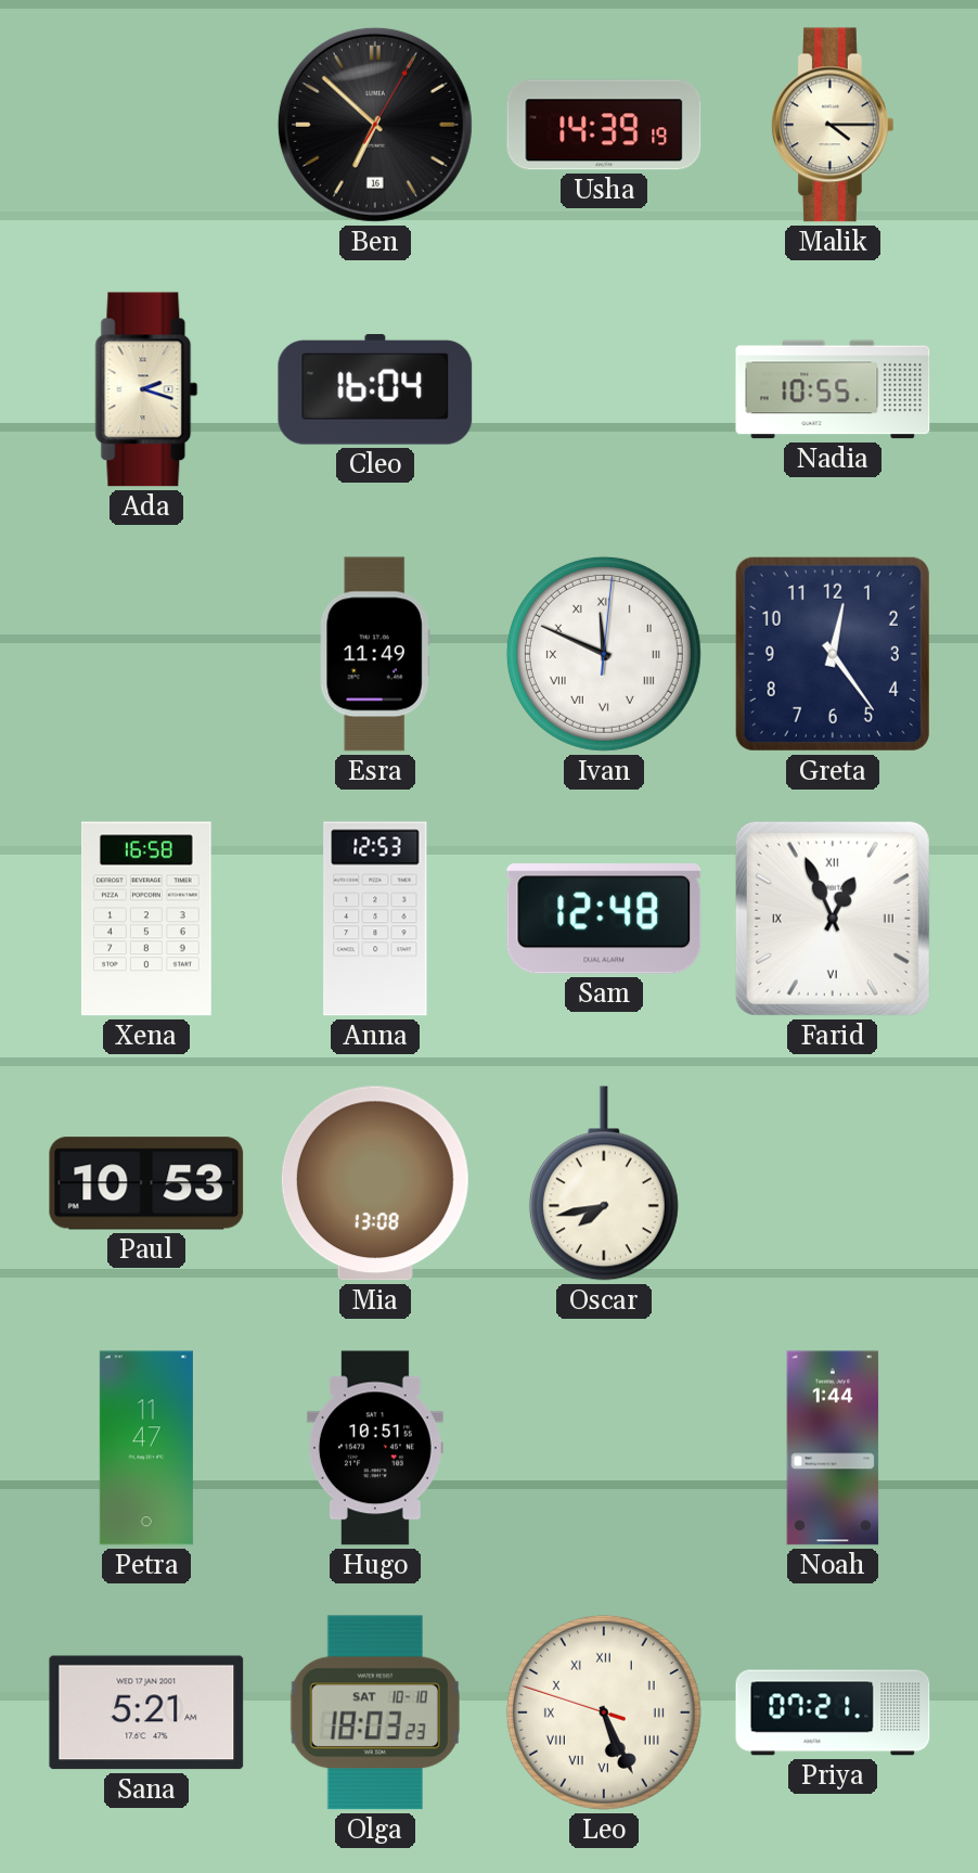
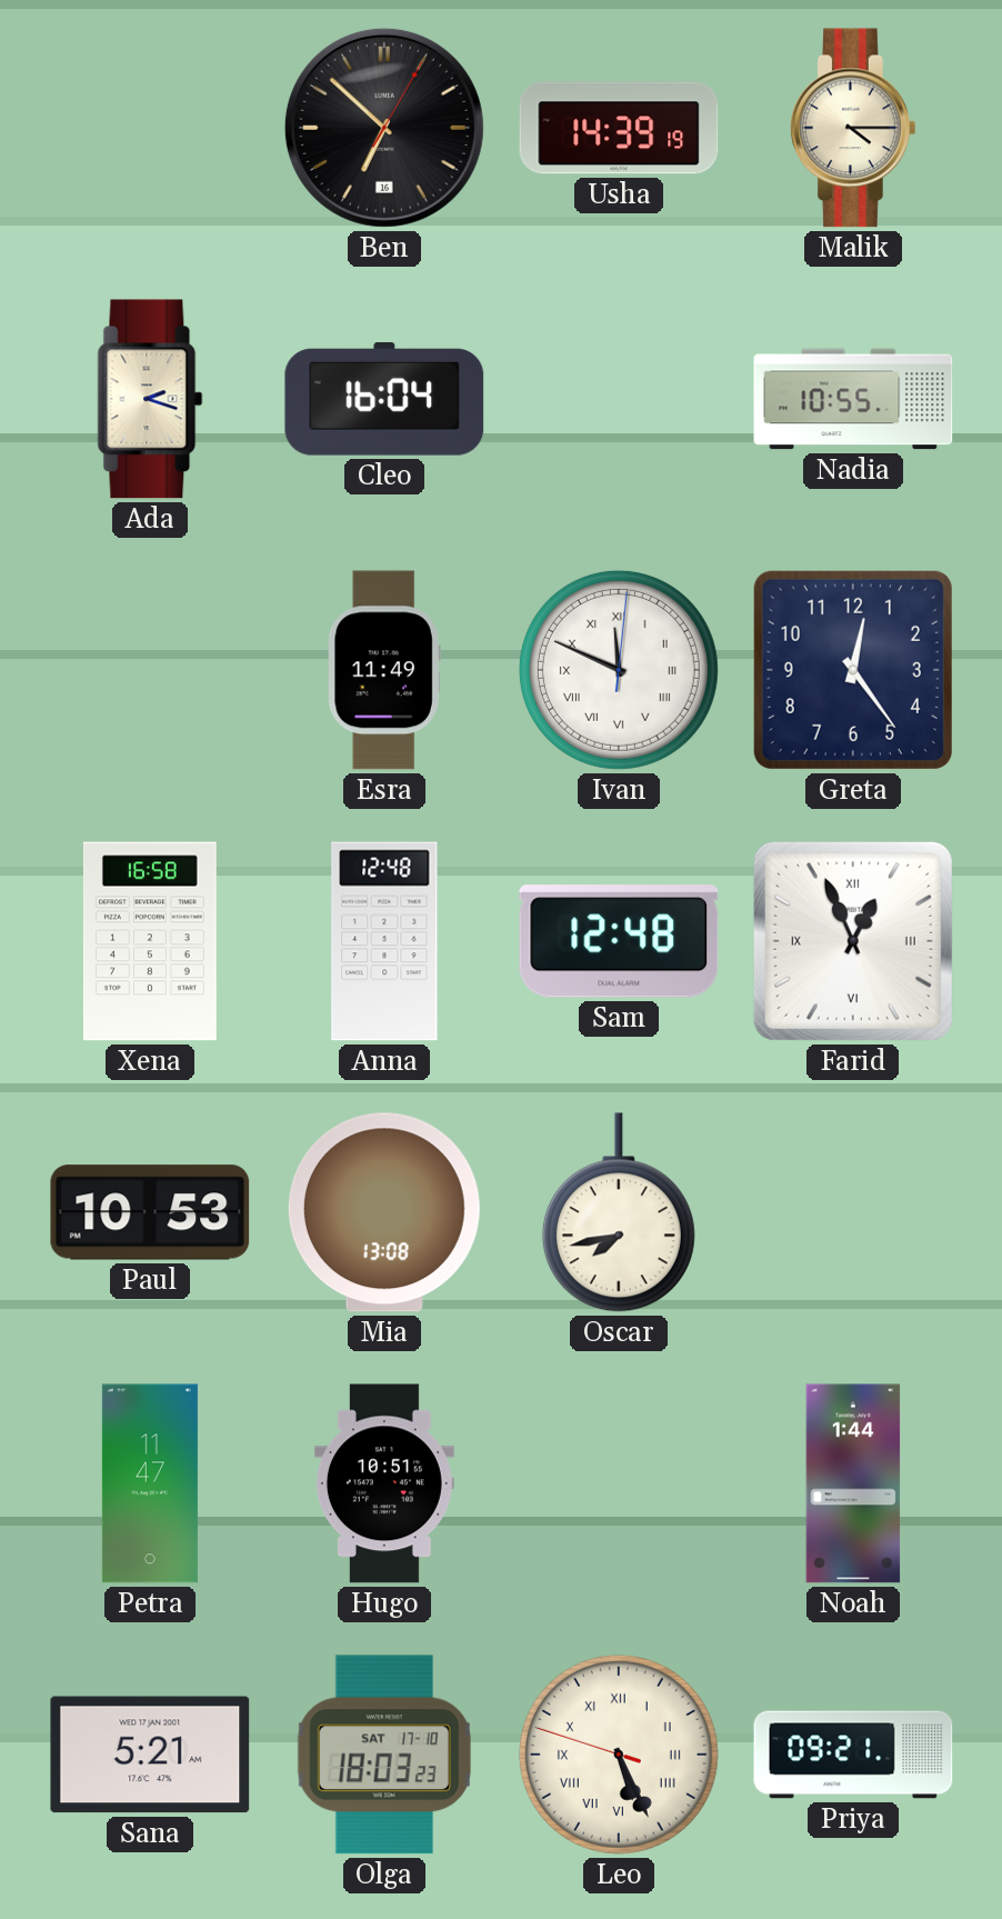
Anna: 12:53 -> 12:48
Olga date: SAT 10-10 -> SAT 17-10
Priya: 07:21 -> 09:21
